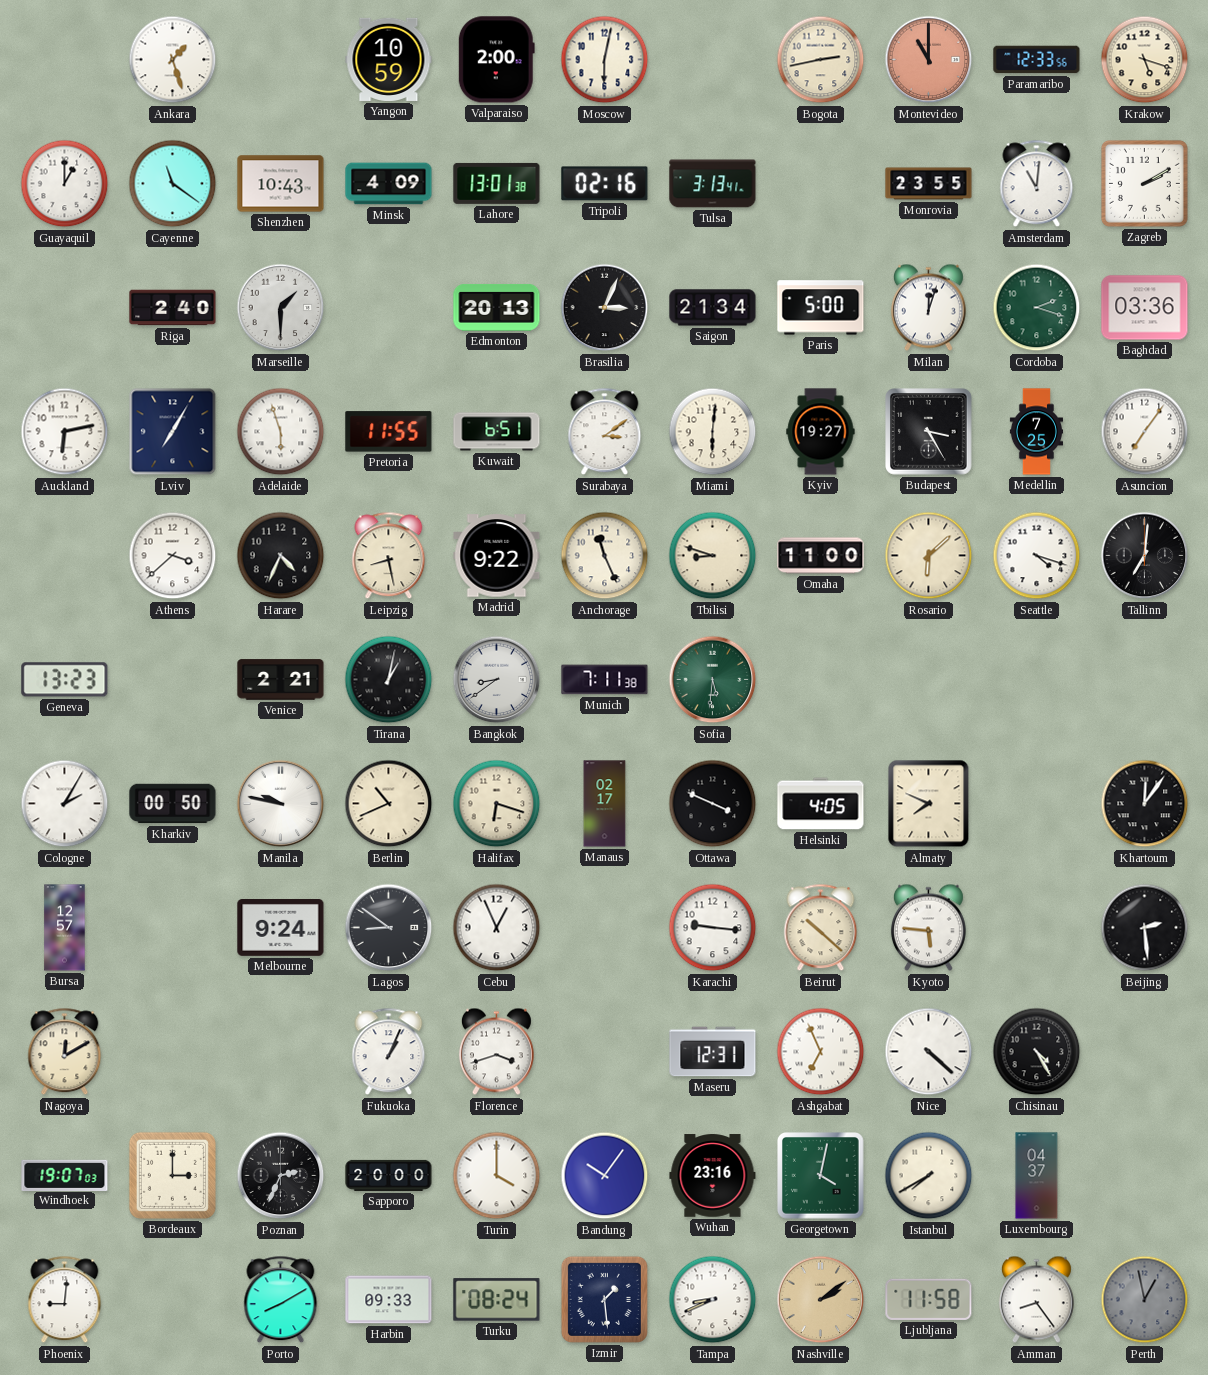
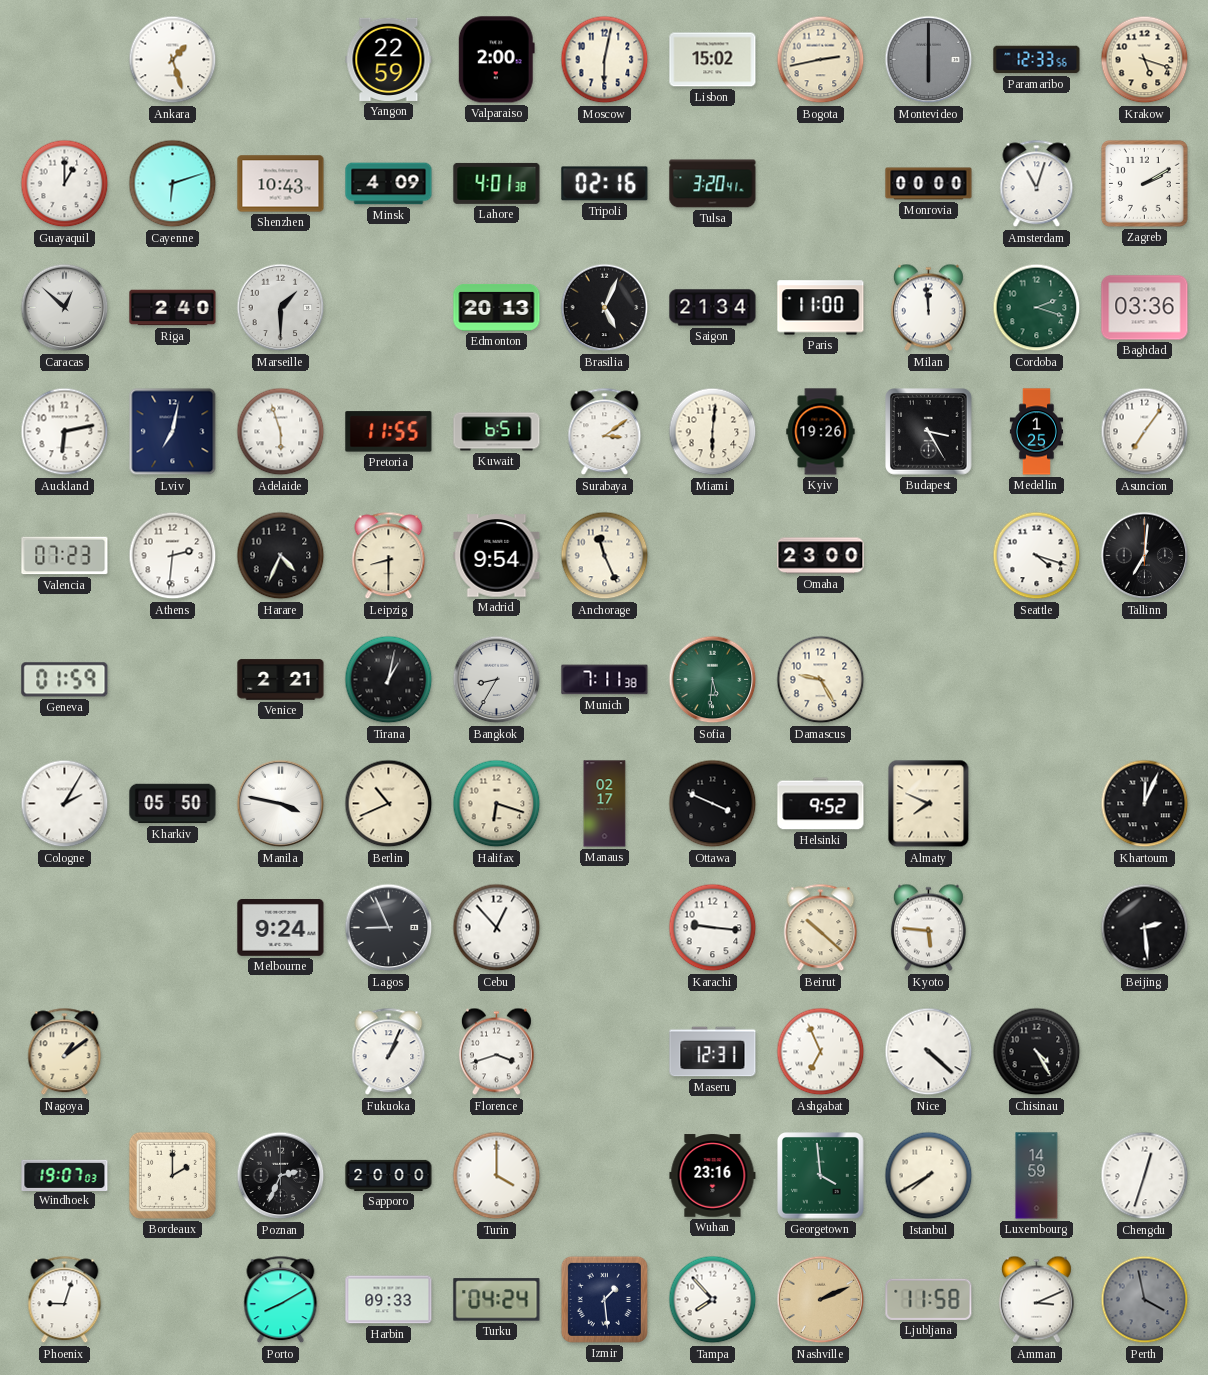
Yangon: 10:59 -> 22:59
Lisbon: none -> 15:02
Montevideo: 11:00 -> 6:00
Montevideo dial: salmon -> grey
Cayenne: 11:21 -> 6:12
Lahore: 13:01 -> 4:01
Tulsa: 3:13 -> 3:20
Monrovia: 23:55 -> 00:00
Amsterdam: 11:01 -> 11:03
Caracas: none -> 12:52
Brasilia: 3:04 -> 5:04
Paris: 5:00 -> 11:00
Milan: 12:03 -> 11:59
Lviv: 7:05 -> 7:02
Kyiv: 19:27 -> 19:26
Medellin: 7:25 -> 1:25
Valencia: none -> 07:23
Athens: 3:38 -> 2:31
Leipzig: 8:28 -> 8:30
Madrid: 9:22 -> 9:54
Tbilisi: 8:48 -> none
Omaha: 11:00 -> 23:00
Rosario: 6:08 -> none
Geneva: 13:23 -> 01:59
Bangkok: 8:39 -> 8:35
Damascus: none -> 9:25
Kharkiv: 00:50 -> 05:50
Manila: 9:47 -> 3:47
Helsinki: 4:05 -> 9:52
Khartoum: 12:06 -> 12:04
Bursa: 12:57 -> none
Lagos: 8:51 -> 8:56
Cebu: 12:56 -> 12:53
Nagoya: 12:10 -> 1:09
Bordeaux: 3:00 -> 2:00
Bandung: 10:06 -> none
Georgetown: 4:02 -> 3:59
Luxembourg: 04:37 -> 14:59
Chengdu: none -> 12:33
Phoenix: 9:01 -> 9:03
Turku: 08:24 -> 04:24
Tampa: 8:41 -> 7:53
Nashville: 2:09 -> 2:11
Amman: 8:24 -> 3:11
Perth: 12:58 -> 3:58
